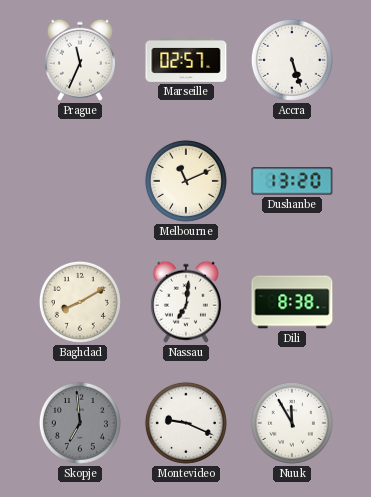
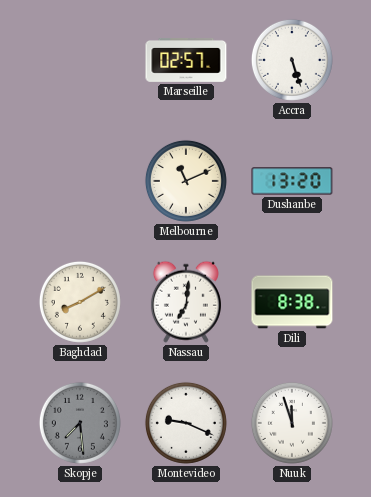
Prague: 11:34 -> none
Skopje: 6:59 -> 7:29
Nuuk: 11:55 -> 11:57
